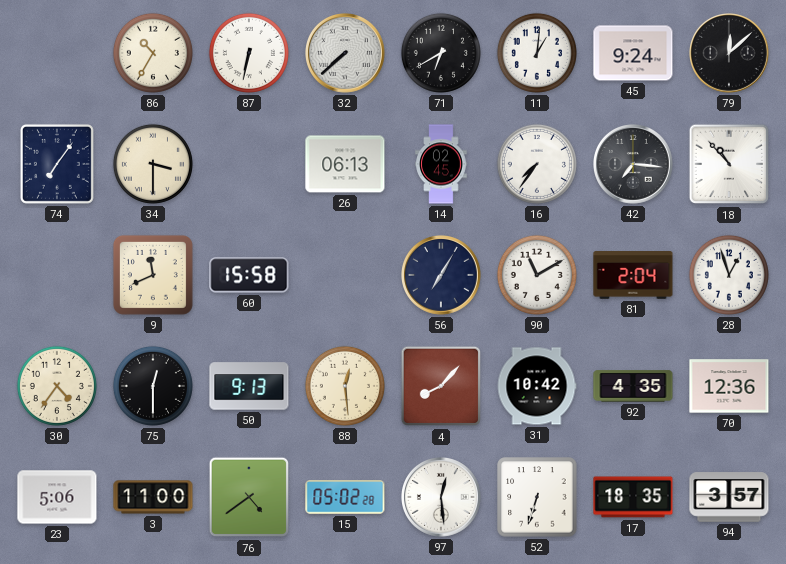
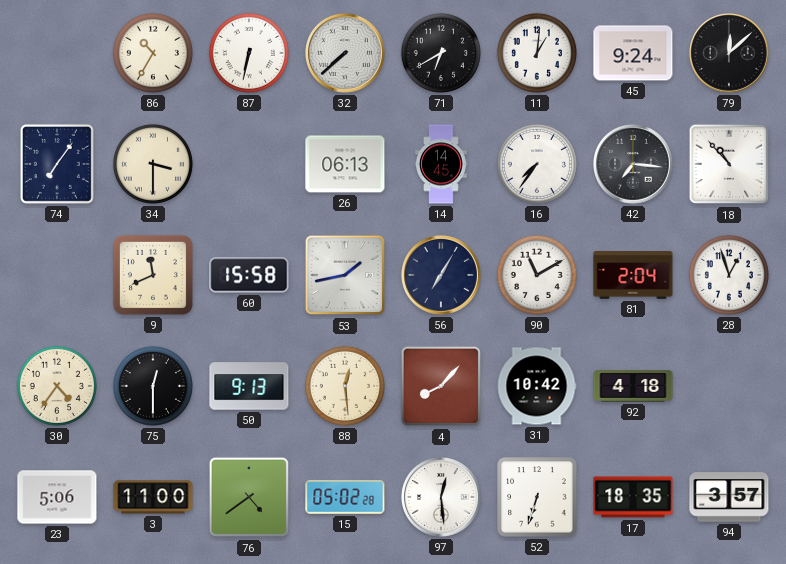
14: 02:45 -> 14:45
53: none -> 1:43
92: 4:35 -> 4:18
70: 12:36 -> none
